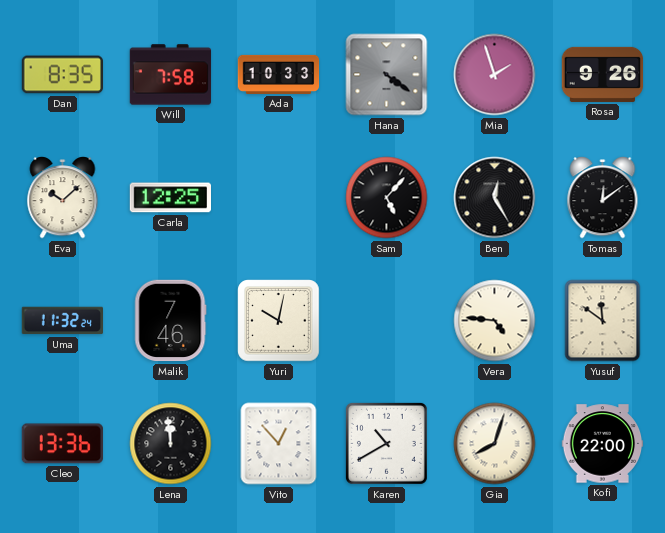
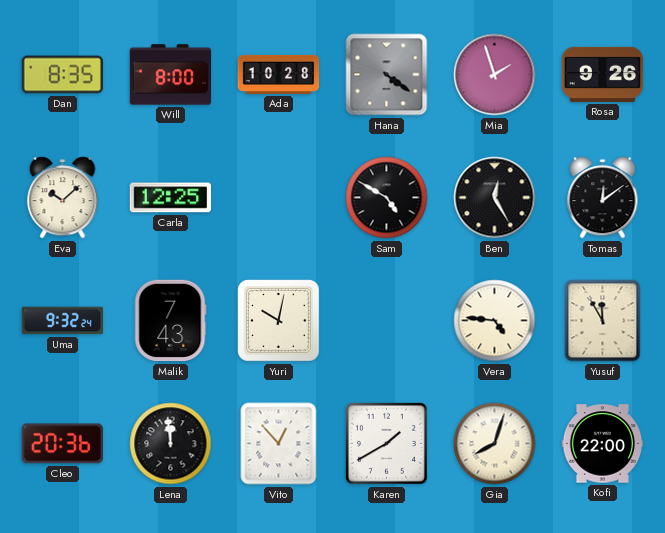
Will: 7:58 -> 8:00
Ada: 10:33 -> 10:28
Sam: 5:07 -> 4:50
Uma: 11:32 -> 9:32
Malik: 7:46 -> 7:43
Yusuf: 11:51 -> 11:55
Cleo: 13:36 -> 20:36
Karen: 10:40 -> 1:40
